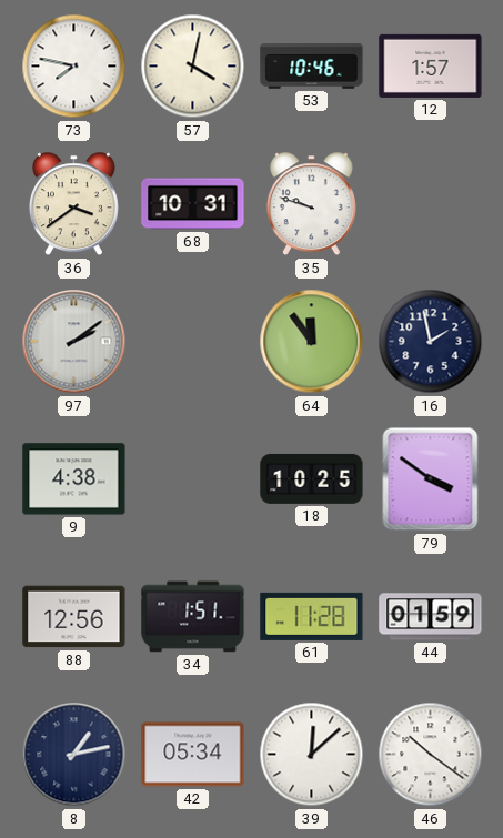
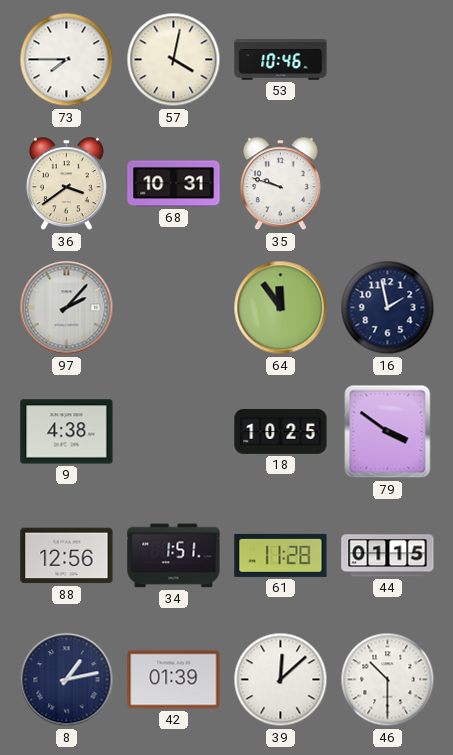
73: 7:47 -> 7:45
12: 1:57 -> none
97: 2:09 -> 2:07
44: 01:59 -> 01:15
42: 05:34 -> 01:39
46: 10:21 -> 10:30
